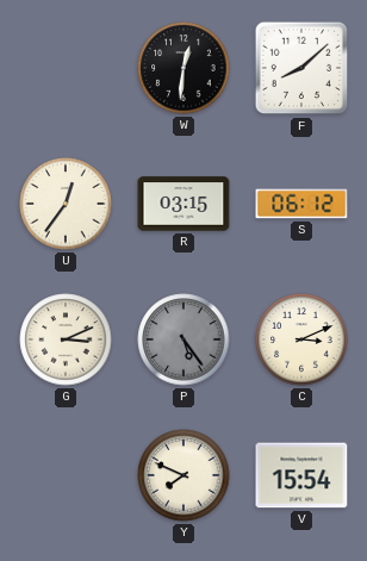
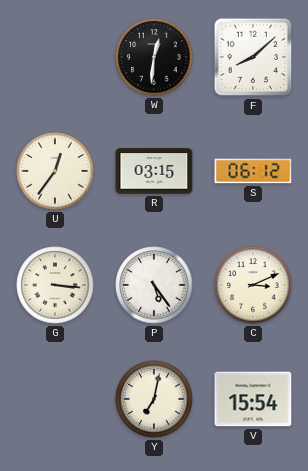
G: 3:11 -> 3:16
P dial: grey -> white
Y: 7:49 -> 7:02
